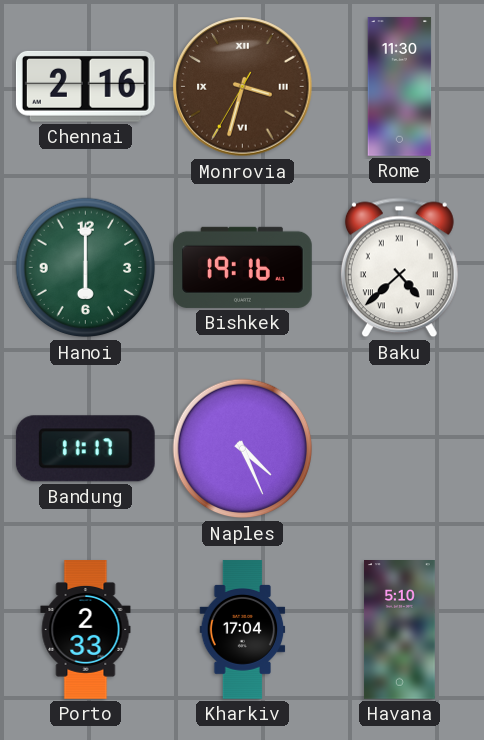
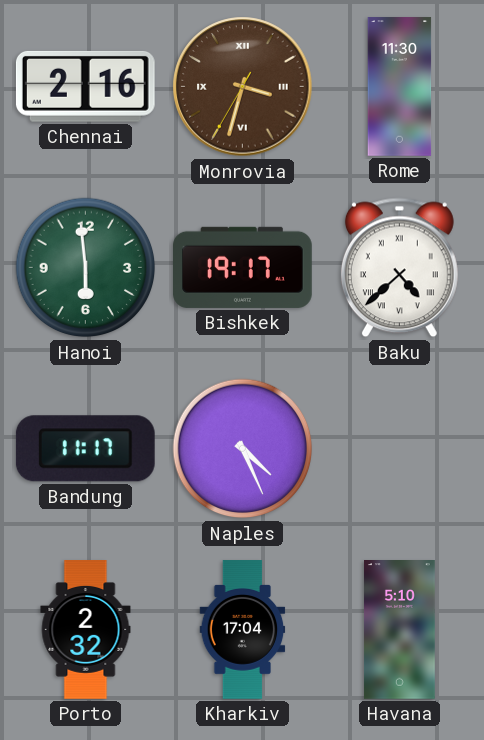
Hanoi: 6:00 -> 5:59
Bishkek: 19:16 -> 19:17
Porto: 2:33 -> 2:32
